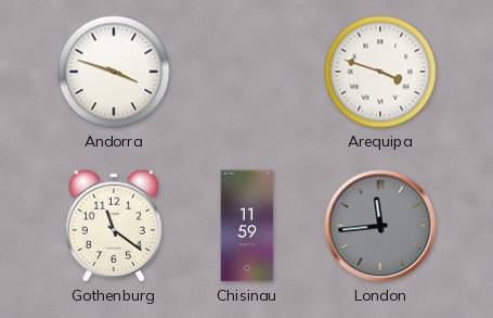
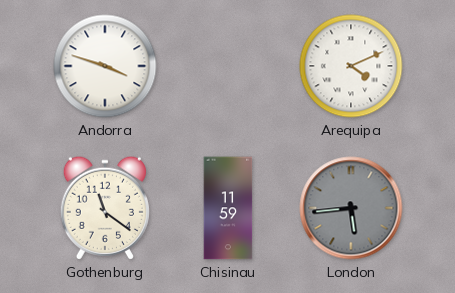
Arequipa: 3:48 -> 4:11
London: 11:44 -> 5:44
